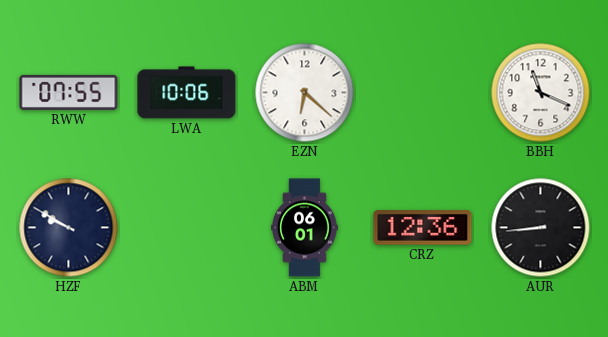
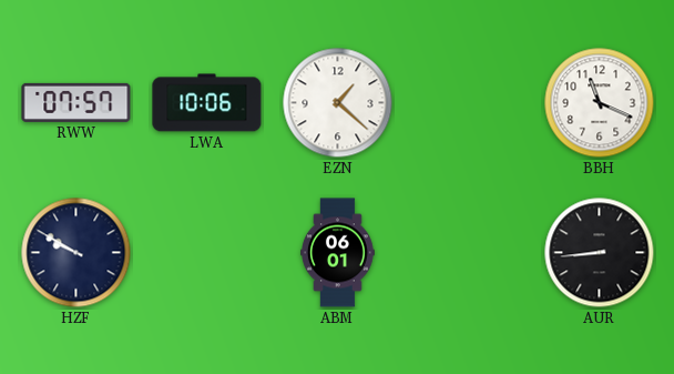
RWW: 07:55 -> 07:57
EZN: 6:22 -> 1:22
CRZ: 12:36 -> none
